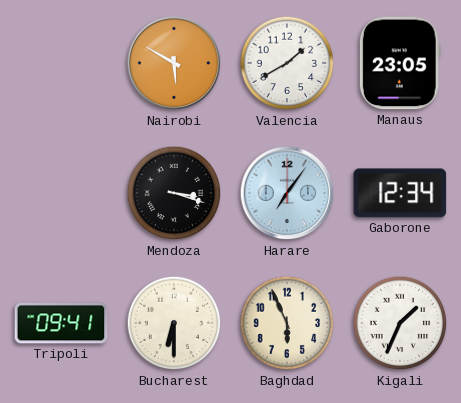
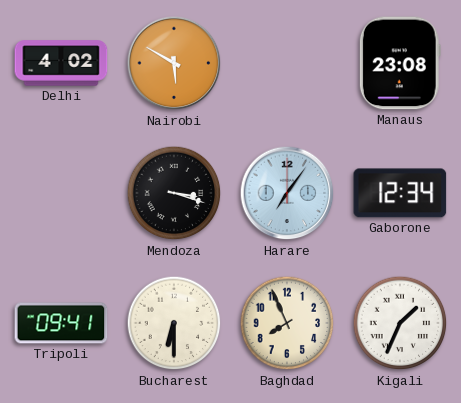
Delhi: none -> 4:02
Valencia: 1:40 -> none
Manaus: 23:05 -> 23:08
Baghdad: 5:56 -> 7:56
